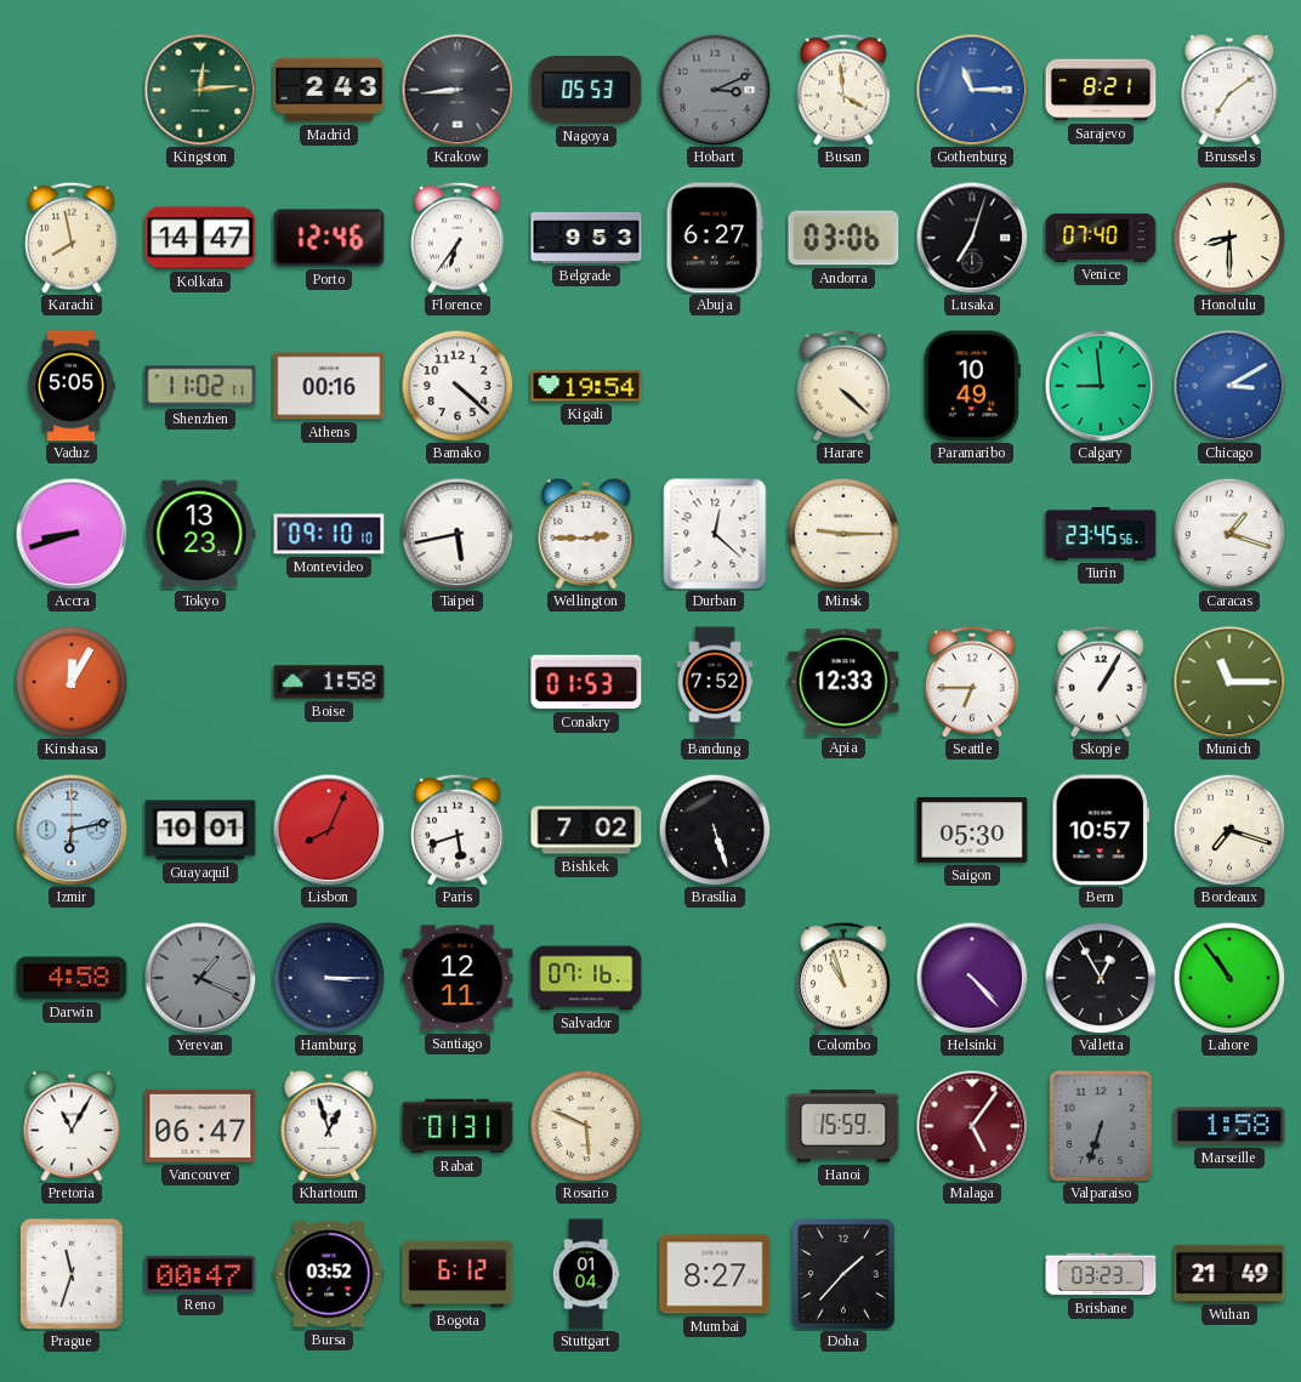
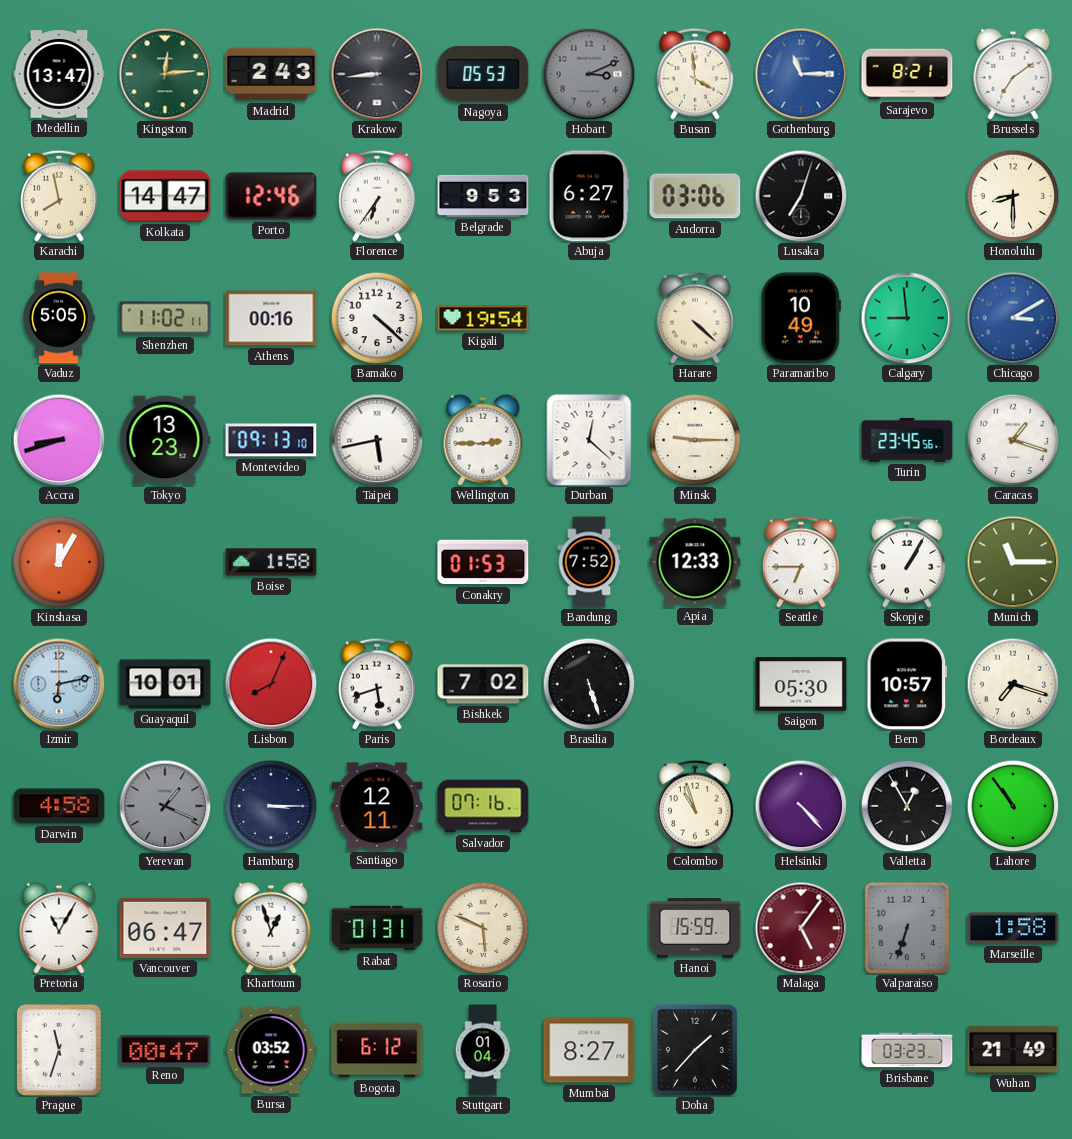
Medellin: none -> 13:47
Venice: 07:40 -> none
Montevideo: 09:10 -> 09:13
